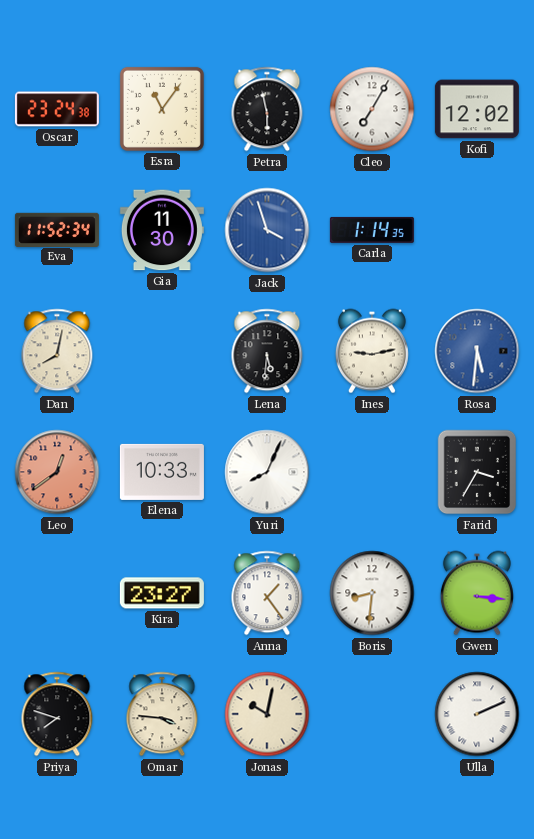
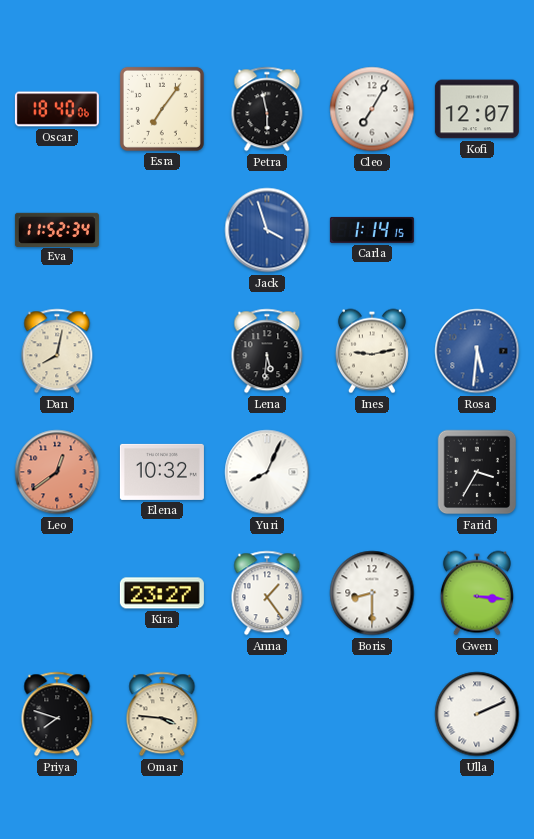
Oscar: 23:24 -> 18:40
Esra: 11:06 -> 7:06
Kofi: 12:02 -> 12:07
Gia: 11:30 -> none
Carla: 1:14:35 -> 1:14:15
Elena: 10:33 -> 10:32
Boris: 8:31 -> 8:30
Jonas: 10:02 -> none
